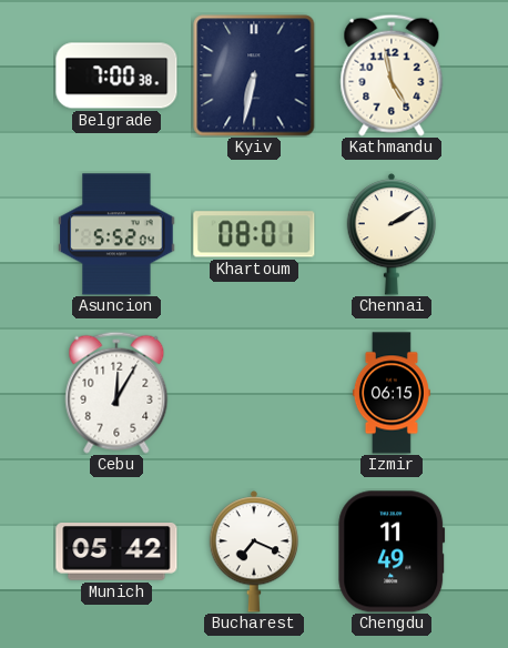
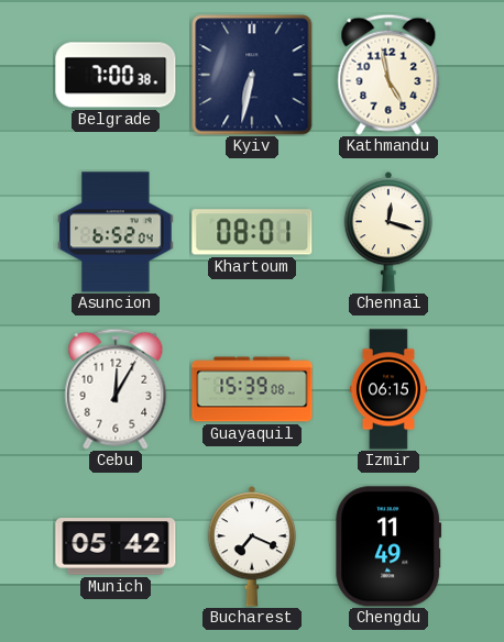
Asuncion: 5:52 -> 6:52
Chennai: 2:10 -> 12:18
Guayaquil: none -> 15:39
